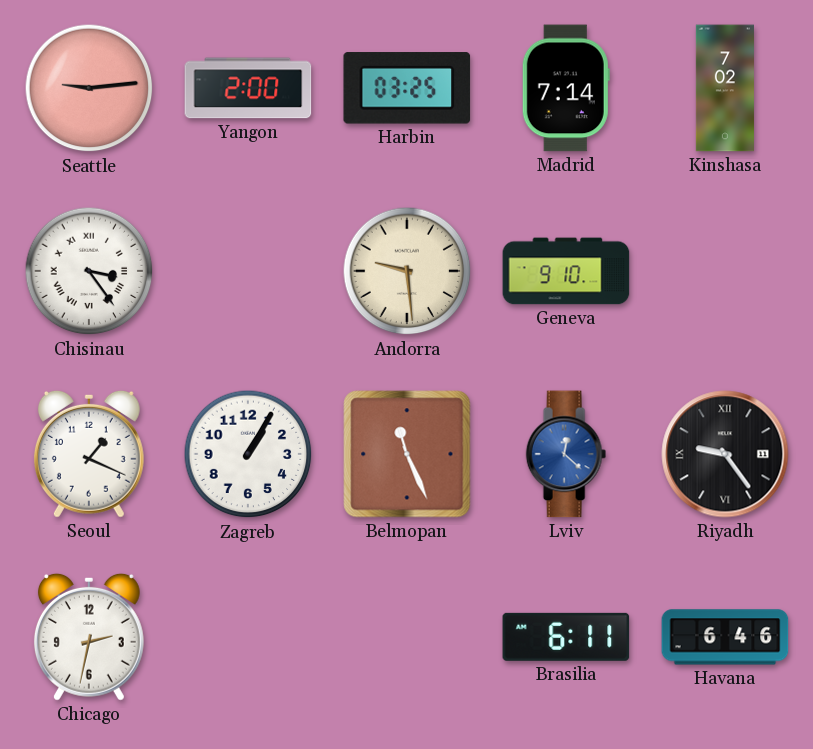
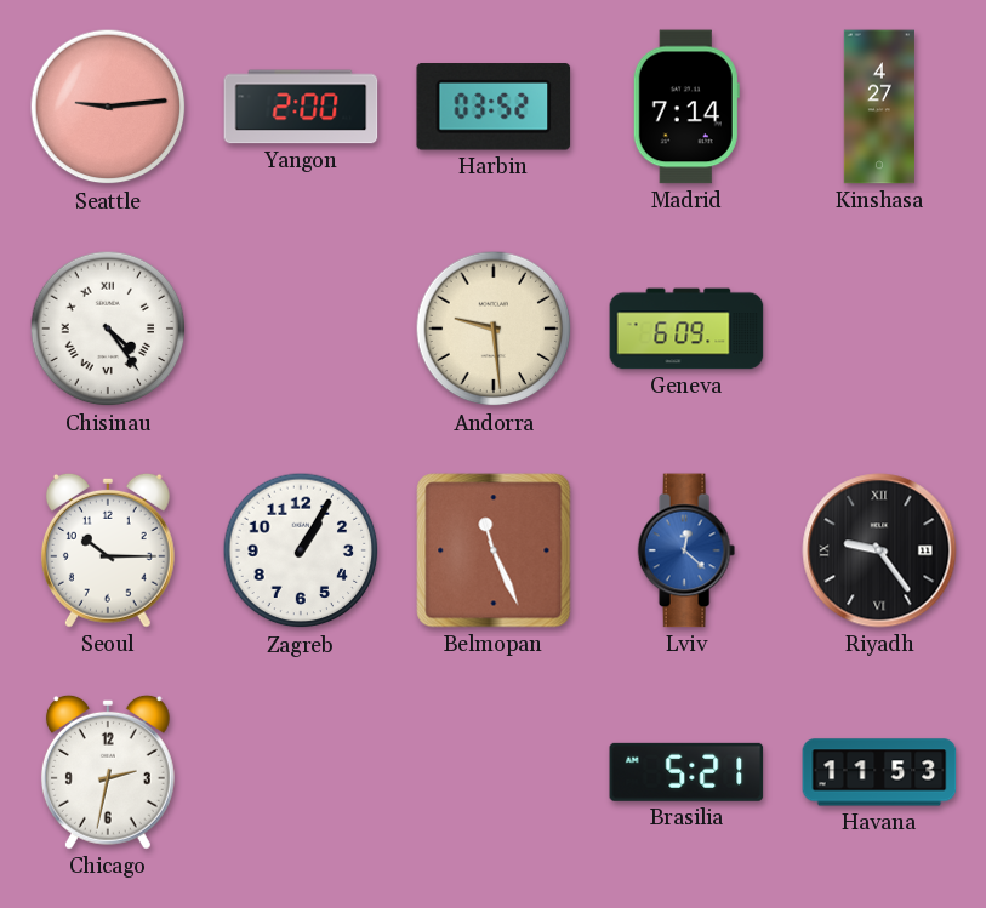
Harbin: 03:25 -> 03:52
Kinshasa: 7:02 -> 4:27
Chisinau: 3:24 -> 4:24
Geneva: 9:10 -> 6:09
Seoul: 1:19 -> 10:15
Brasilia: 6:11 -> 5:21
Havana: 6:46 -> 11:53
